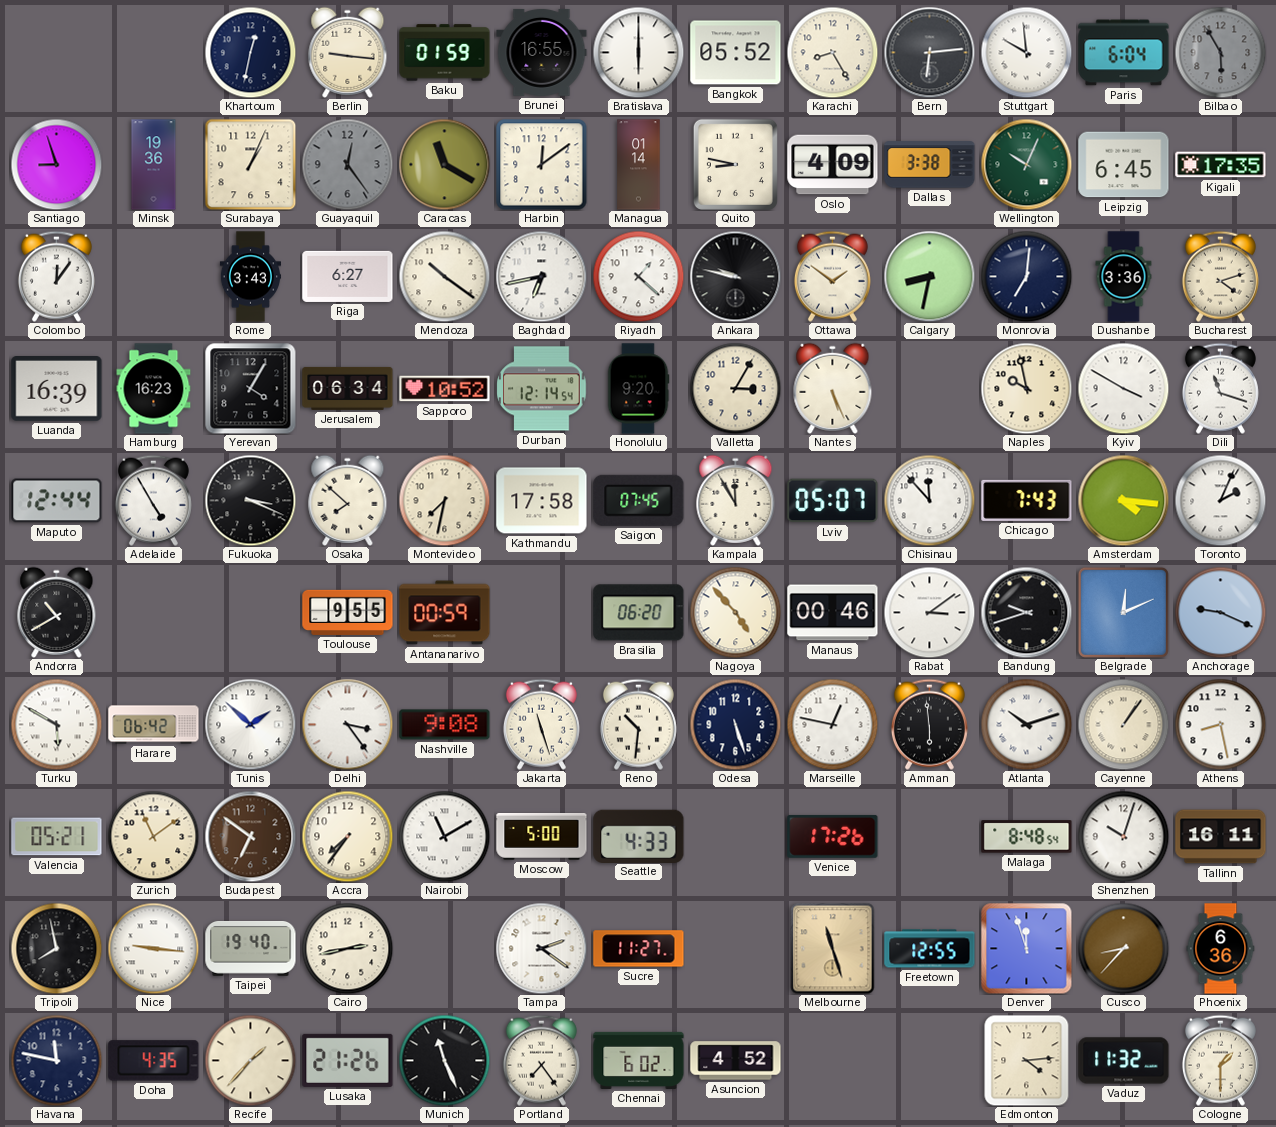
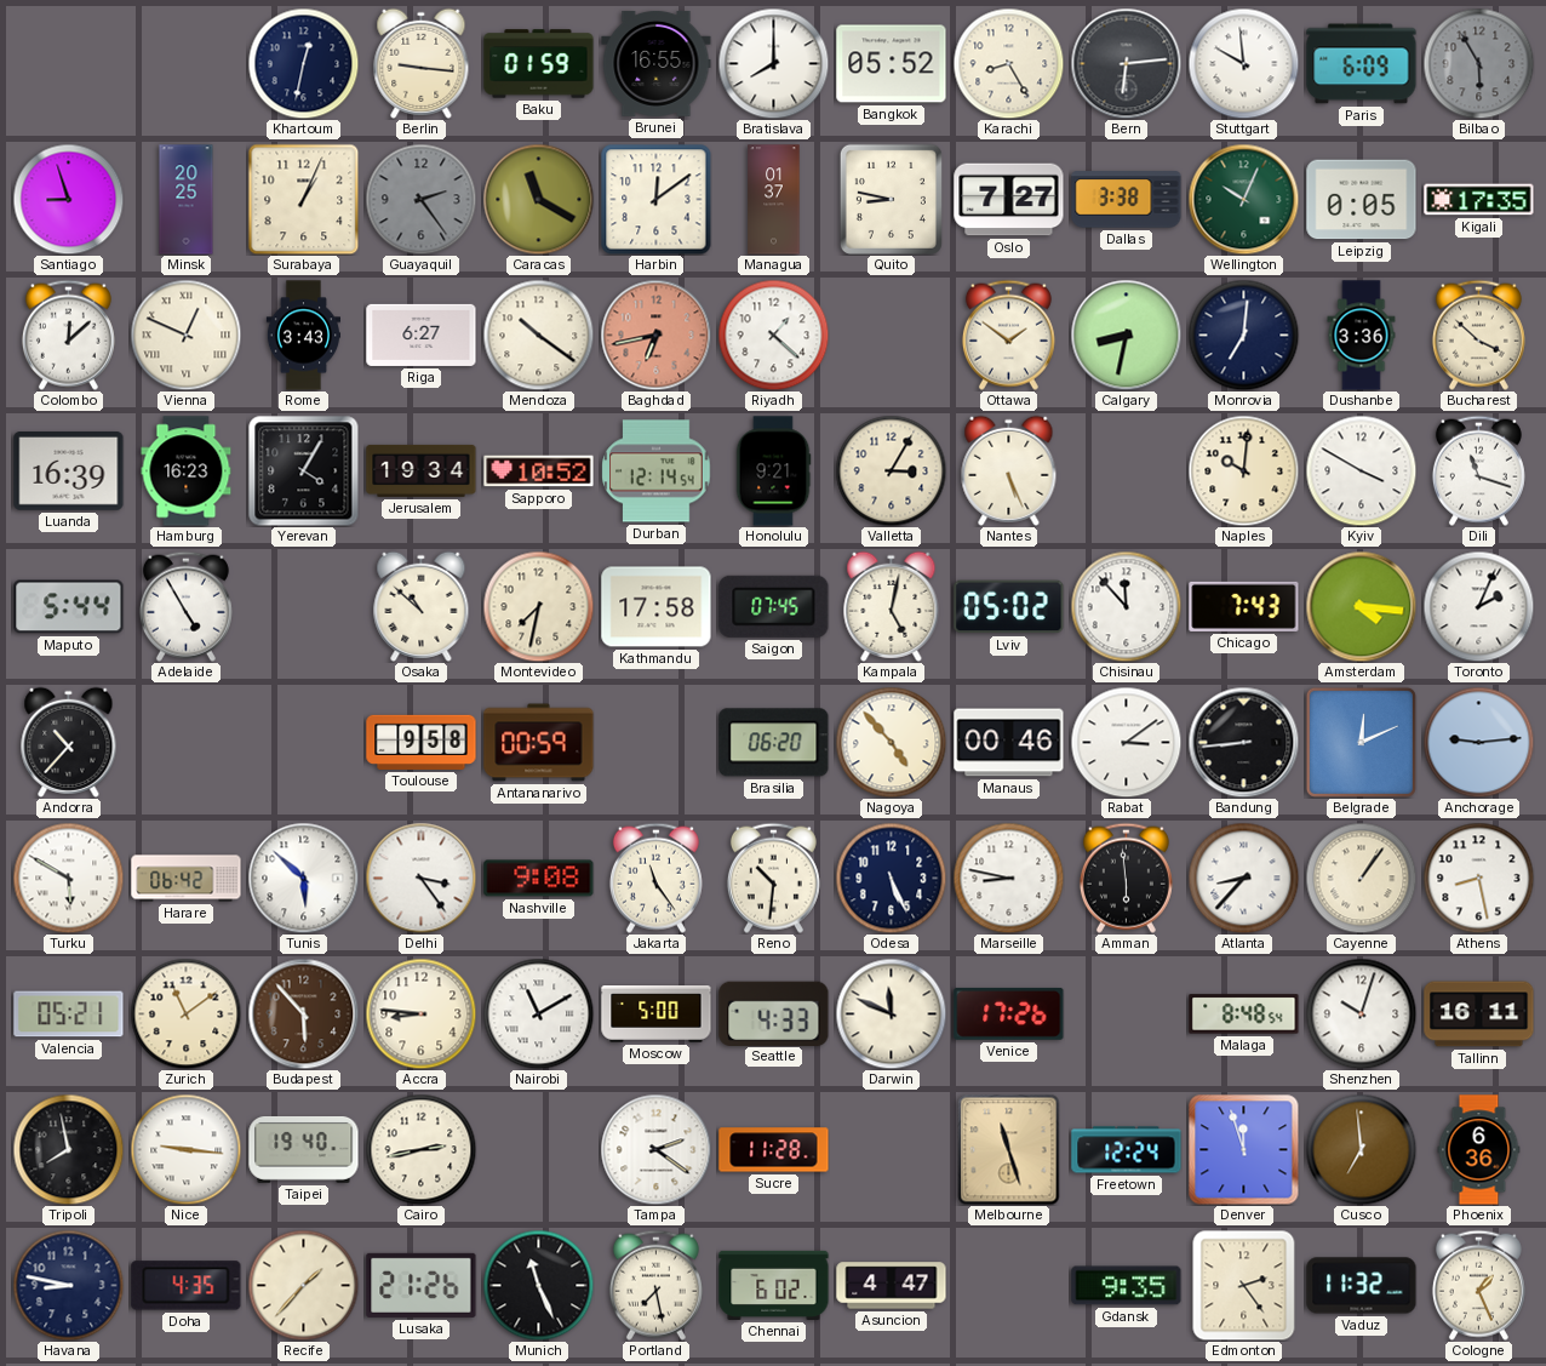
Bratislava: 6:00 -> 8:00
Paris: 6:04 -> 6:09
Minsk: 19:36 -> 20:25
Guayaquil: 12:24 -> 2:24
Managua: 01:14 -> 01:37
Oslo: 4:09 -> 7:27
Leipzig: 6:45 -> 0:05
Colombo: 12:06 -> 12:08
Vienna: none -> 12:49
Baghdad dial: white -> salmon
Ankara: 9:47 -> none
Bucharest: 4:12 -> 3:52
Jerusalem: 06:34 -> 19:34
Honolulu: 9:20 -> 9:21
Naples: 9:58 -> 10:01
Maputo: 12:44 -> 5:44
Fukuoka: 3:19 -> none
Osaka: 7:52 -> 10:52
Kampala: 11:55 -> 5:02
Lviv: 05:07 -> 05:02
Andorra: 10:40 -> 10:37
Toulouse: 9:55 -> 9:58
Bandung: 9:42 -> 8:44
Anchorage: 9:19 -> 9:14
Tunis: 1:52 -> 5:52
Jakarta: 11:27 -> 11:24
Odesa: 5:27 -> 5:26
Marseille: 12:47 -> 8:47
Atlanta: 10:12 -> 8:37
Budapest: 6:51 -> 5:53
Accra: 7:36 -> 8:46
Darwin: none -> 11:49
Sucre: 11:27 -> 11:28
Freetown: 12:55 -> 12:24
Cusco: 8:37 -> 6:59
Havana: 11:47 -> 8:47
Portland: 7:24 -> 7:28
Asuncion: 4:52 -> 4:47
Gdansk: none -> 9:35
Edmonton: 4:14 -> 2:24
Cologne: 1:30 -> 1:26
